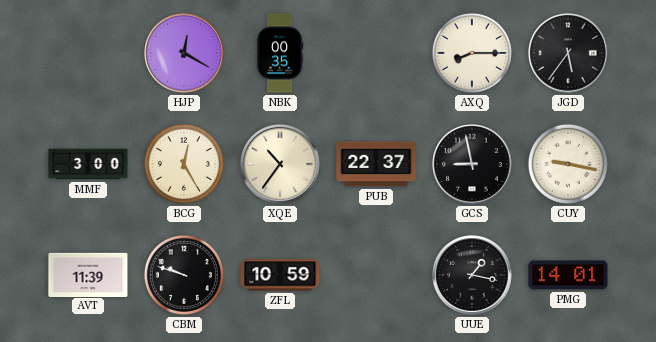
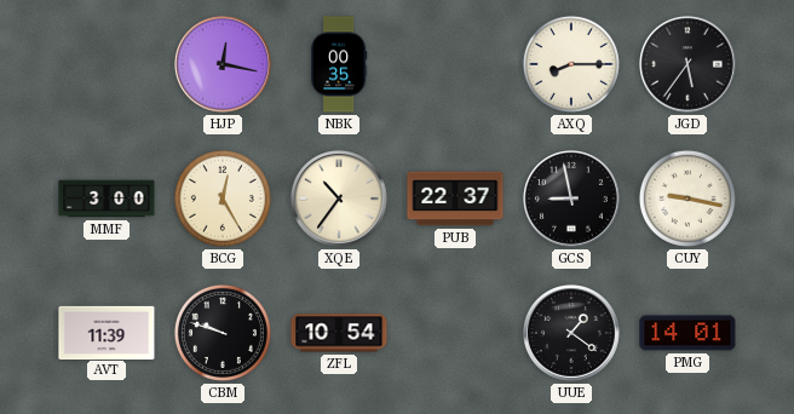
HJP: 12:20 -> 12:17
ZFL: 10:59 -> 10:54
UUE: 1:17 -> 1:21
